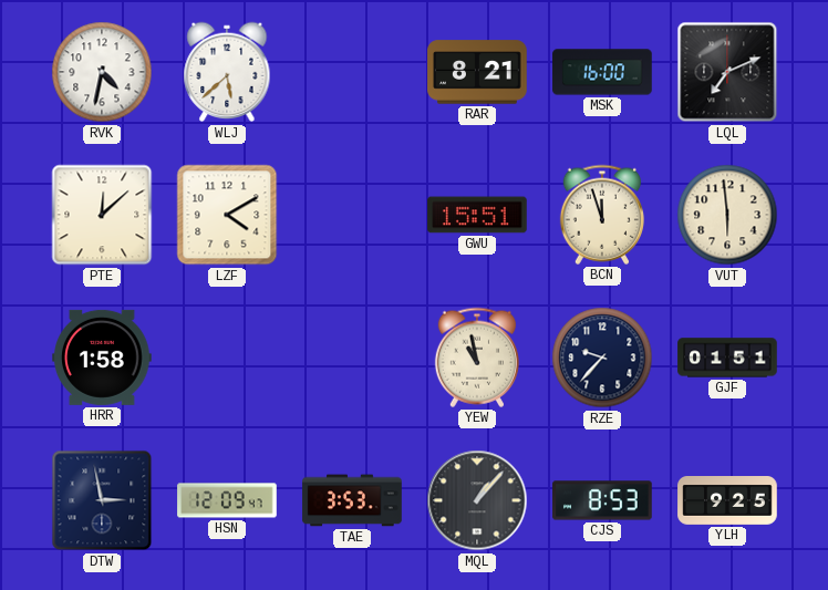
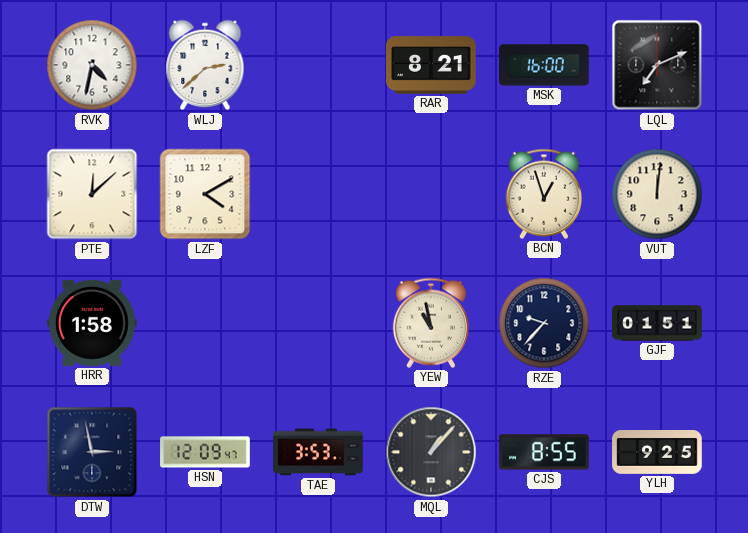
WLJ: 5:38 -> 2:38
GWU: 15:51 -> none
BCN: 11:57 -> 12:57
VUT: 5:59 -> 12:01
CJS: 8:53 -> 8:55
